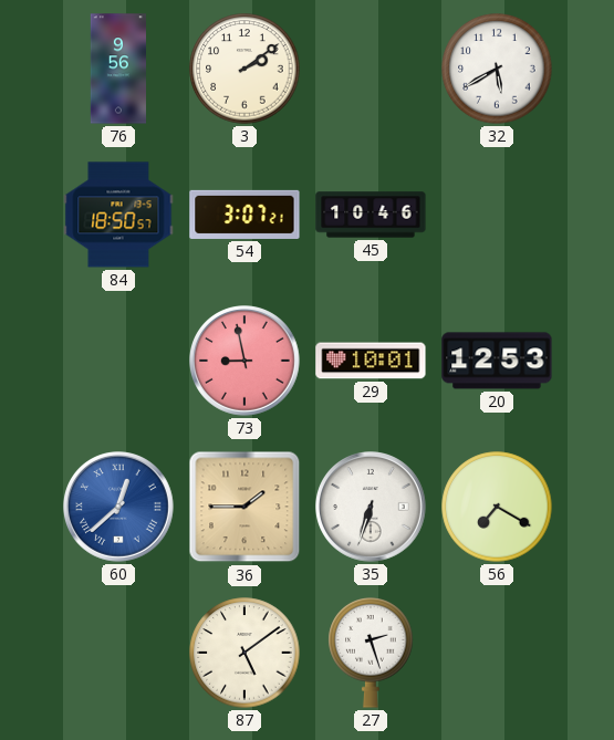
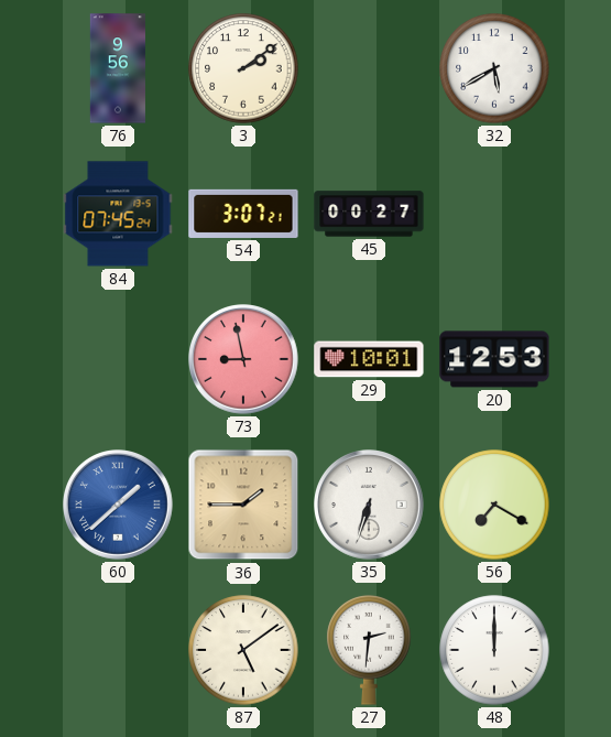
84: 18:50 -> 07:45
45: 10:46 -> 00:27
60: 12:38 -> 1:38
27: 2:27 -> 2:31
48: none -> 12:00
